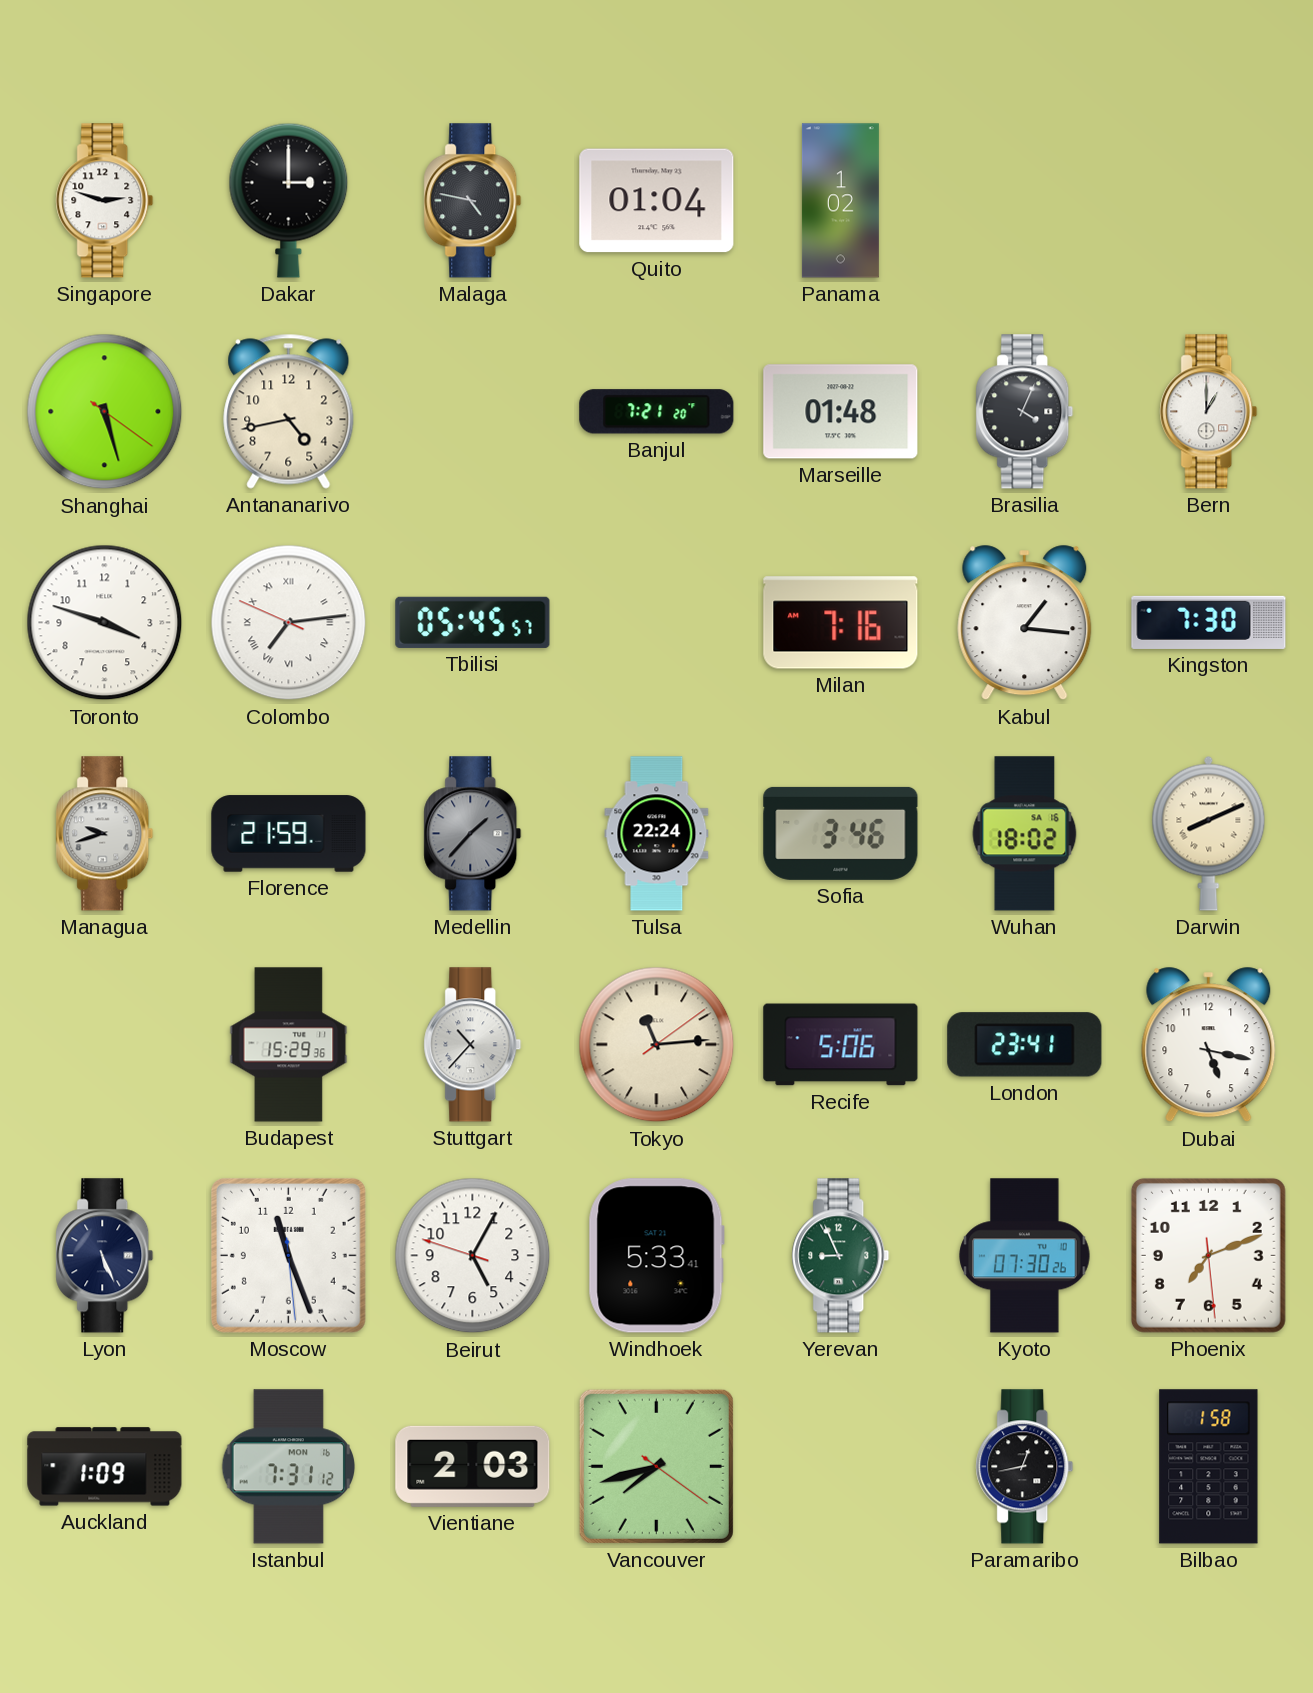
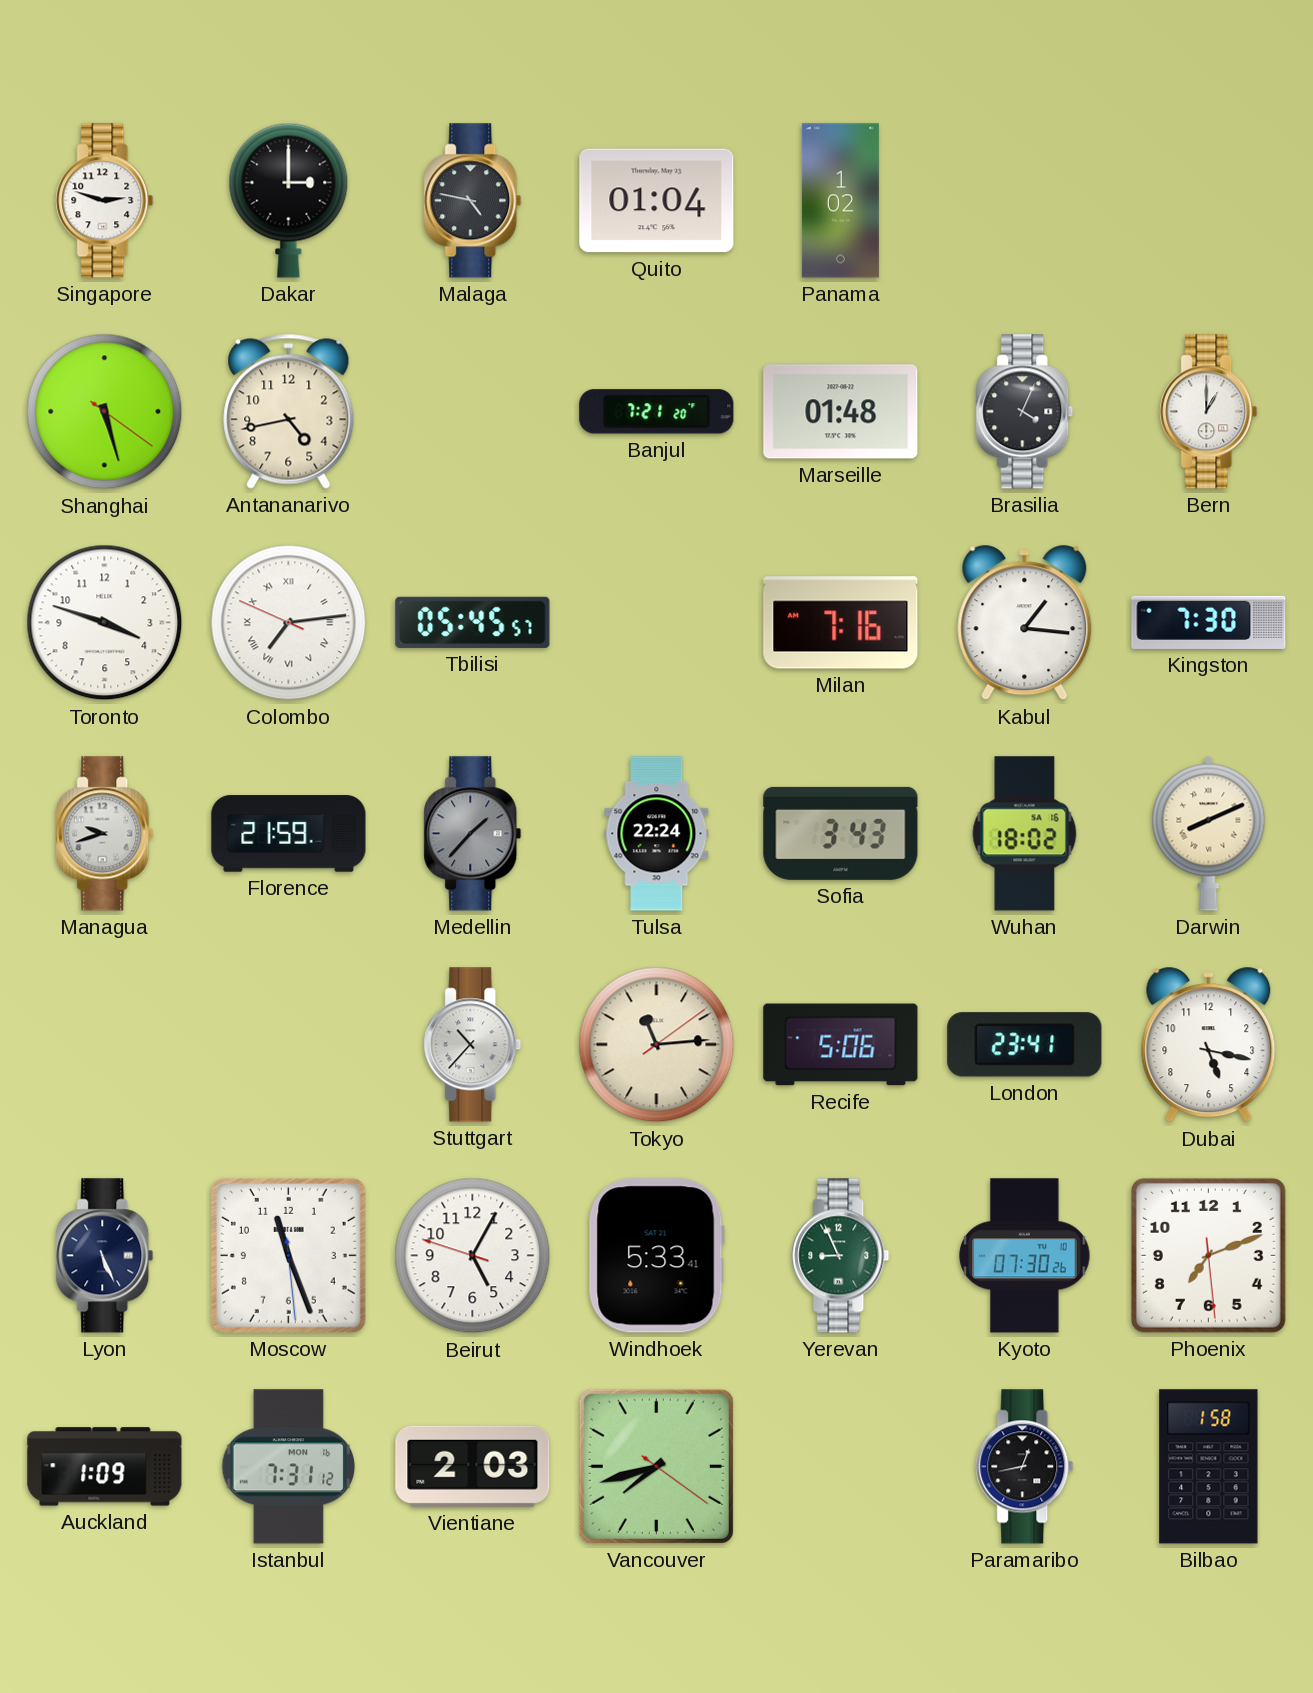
Sofia: 3:46 -> 3:43
Budapest: 15:29 -> none
